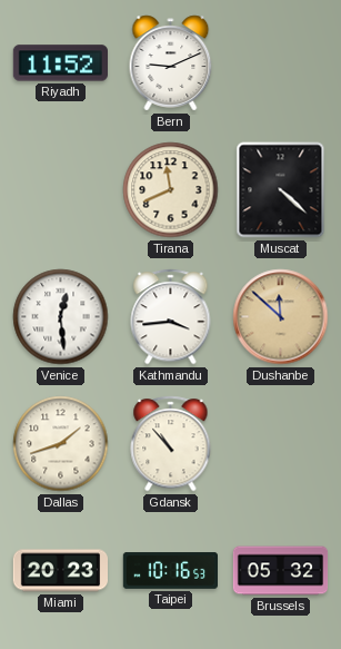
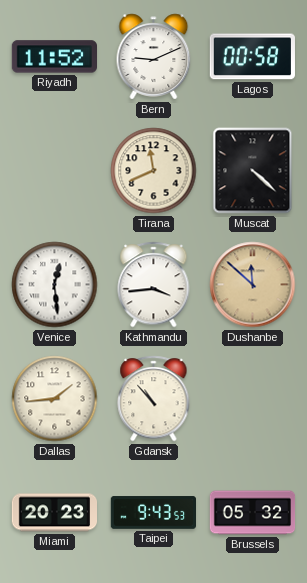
Lagos: none -> 00:58
Dallas: 1:42 -> 1:44
Taipei: 10:16 -> 9:43
